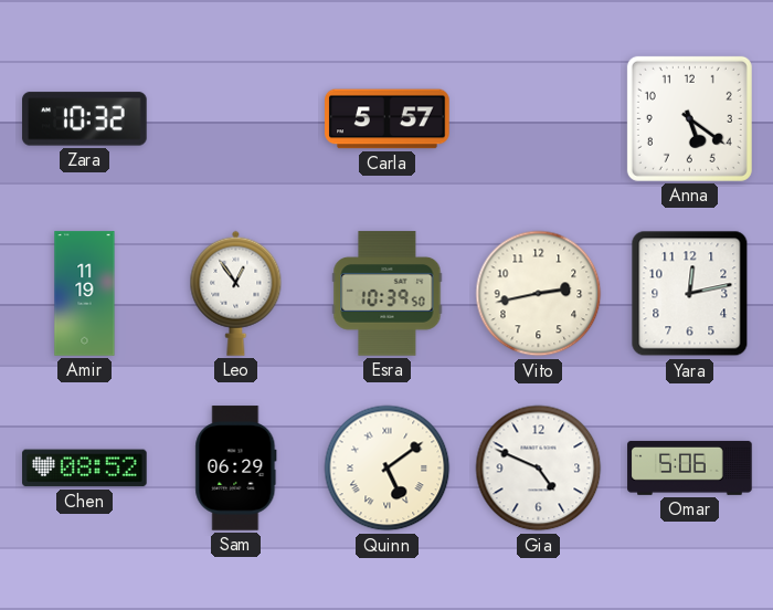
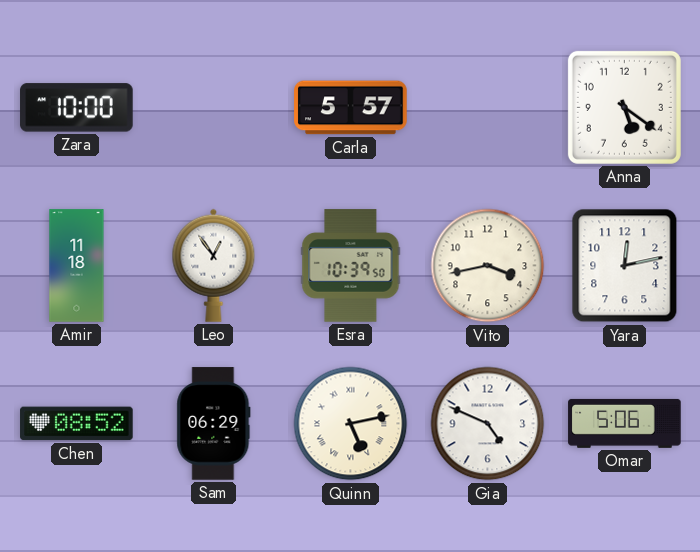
Zara: 10:32 -> 10:00
Amir: 11:19 -> 11:18
Vito: 2:43 -> 3:43
Quinn: 5:09 -> 5:13
